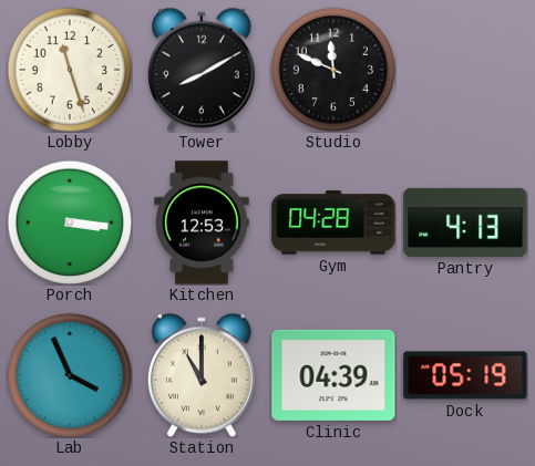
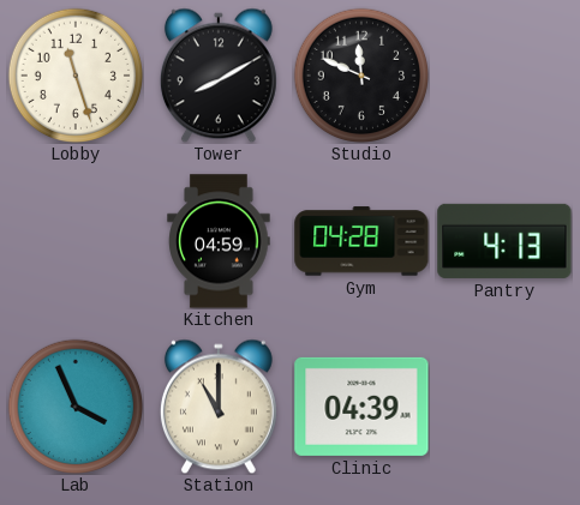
Porch: 3:16 -> none
Kitchen: 12:53 -> 04:59
Dock: 05:19 -> none
